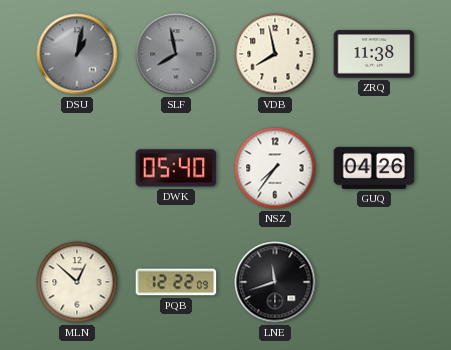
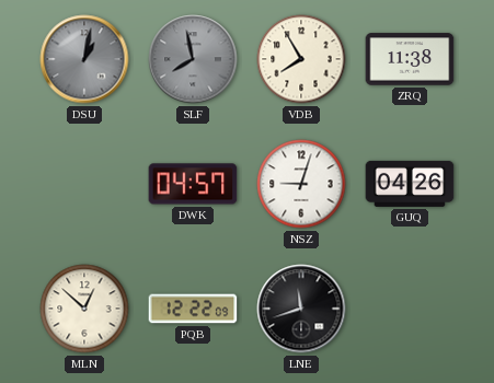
VDB: 7:58 -> 7:55
DWK: 05:40 -> 04:57
NSZ: 7:36 -> 9:03
